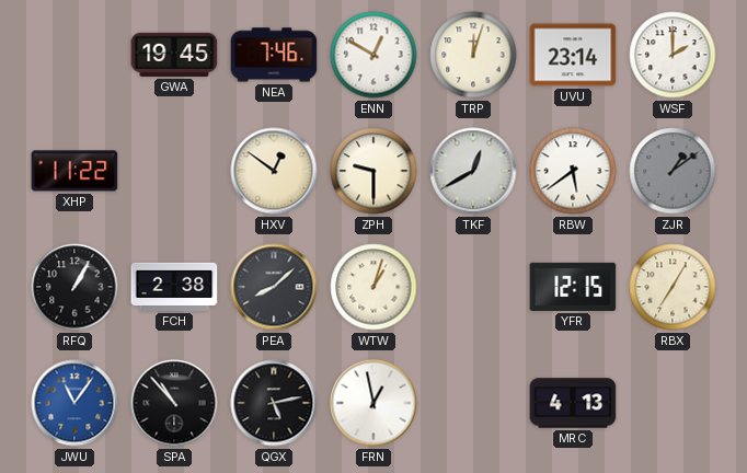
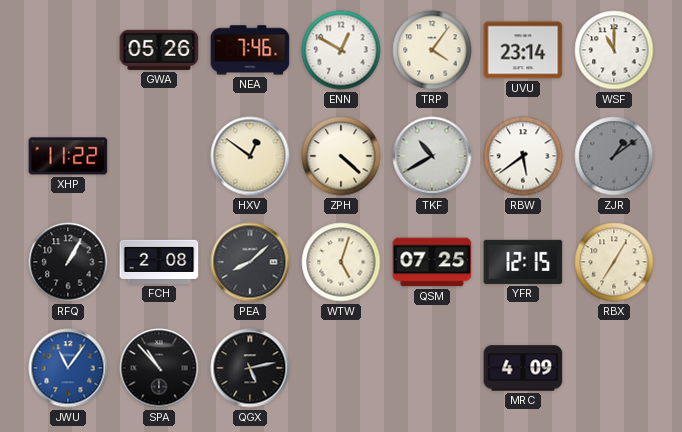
GWA: 19:45 -> 05:26
TRP: 12:03 -> 4:06
WSF: 2:00 -> 11:00
ZPH: 9:30 -> 4:22
TKF: 12:40 -> 10:40
FCH: 2:38 -> 2:08
WTW: 1:03 -> 5:03
QSM: none -> 07:25
FRN: 12:58 -> none
MRC: 4:13 -> 4:09
